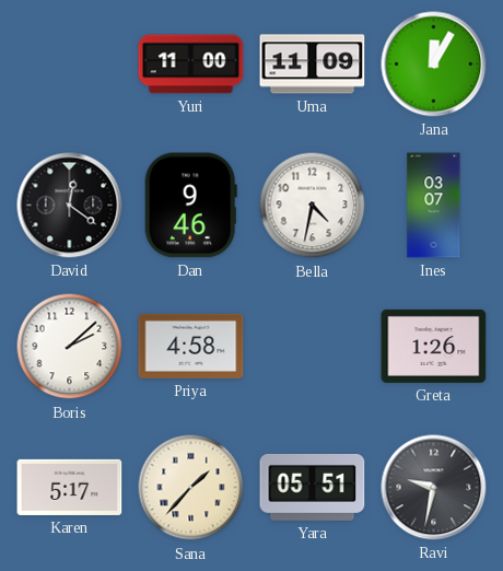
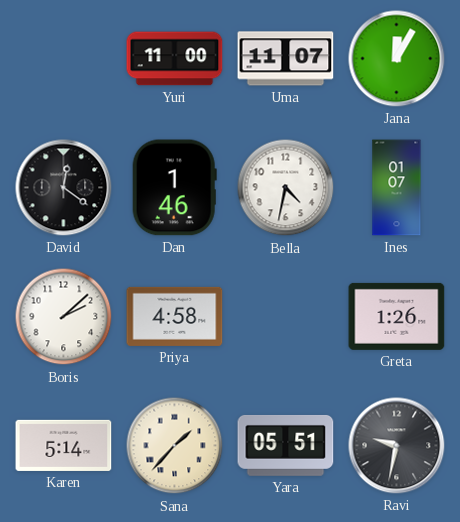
Uma: 11:09 -> 11:07
Dan: 9:46 -> 1:46
Ines: 03:07 -> 01:07
Karen: 5:17 -> 5:14
